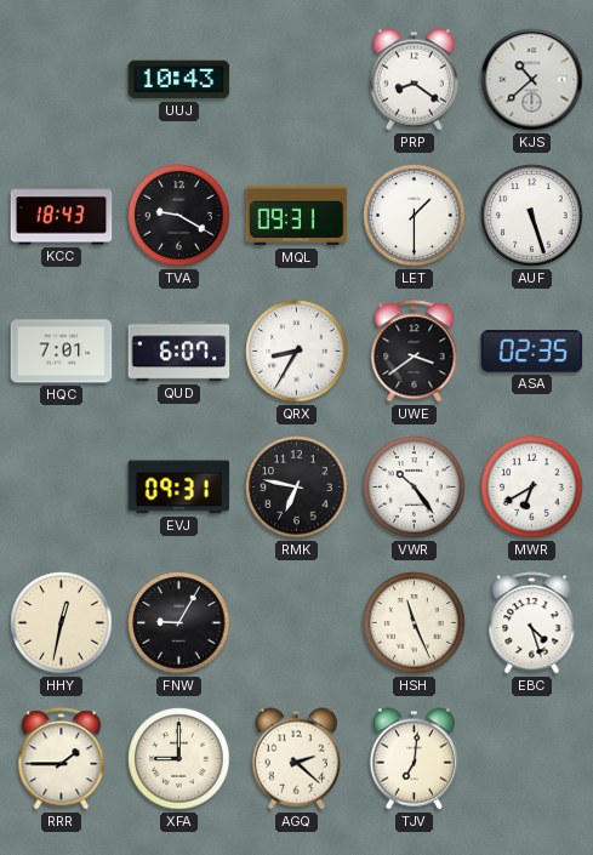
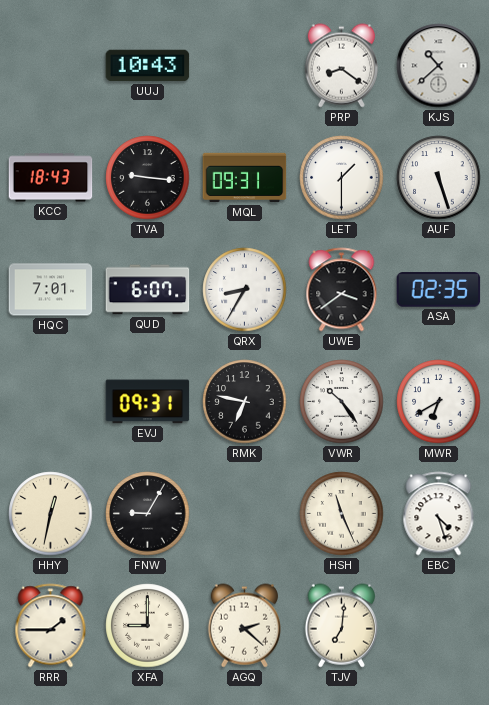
TVA: 9:20 -> 9:16
